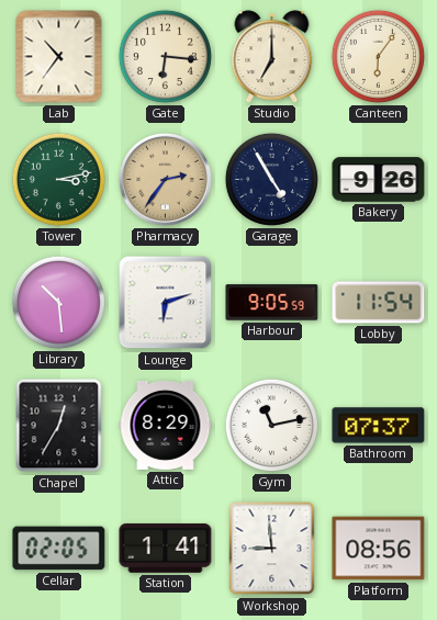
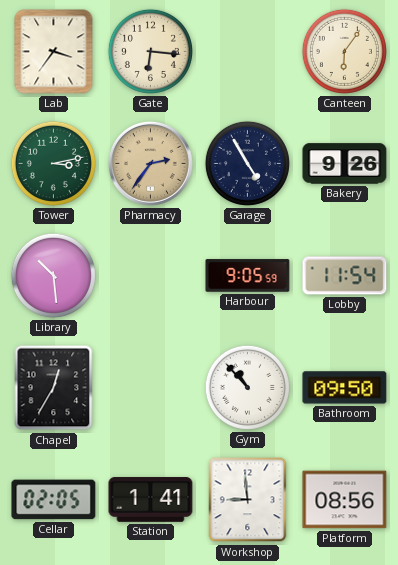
Lab: 10:36 -> 3:36
Studio: 7:00 -> none
Lounge: 6:12 -> none
Attic: 8:29 -> none
Gym: 11:13 -> 10:53
Bathroom: 07:37 -> 09:50
